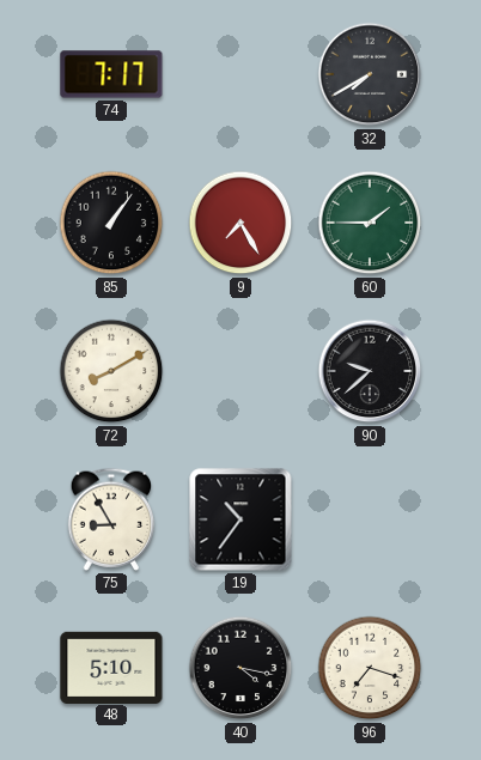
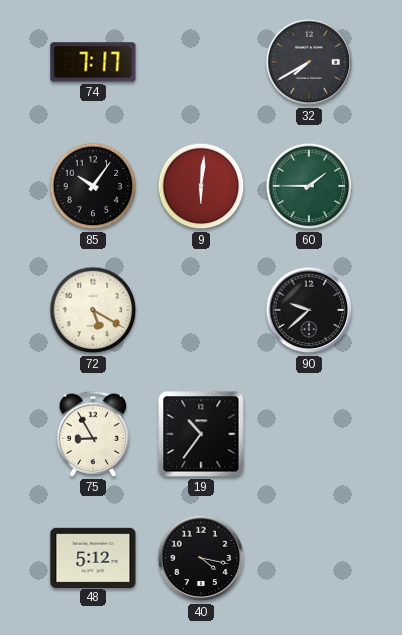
85: 1:06 -> 10:06
9: 7:25 -> 6:01
72: 8:10 -> 5:20
48: 5:10 -> 5:12
96: 7:18 -> none
